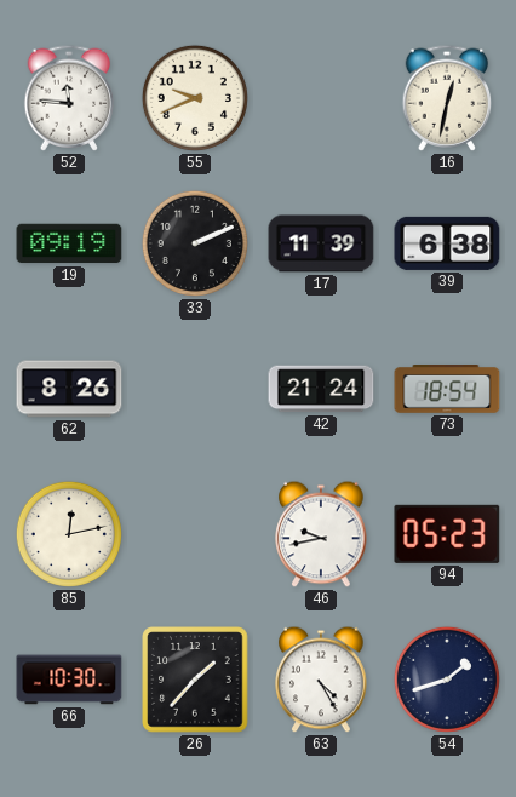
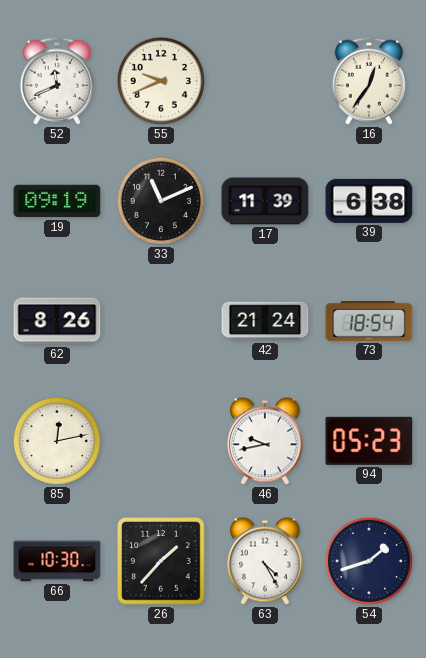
52: 11:46 -> 11:41
16: 12:32 -> 12:36
33: 2:11 -> 11:11
